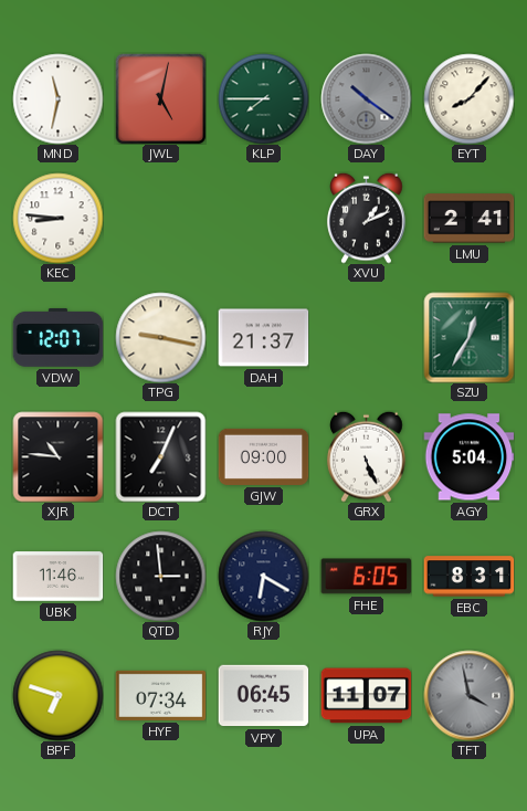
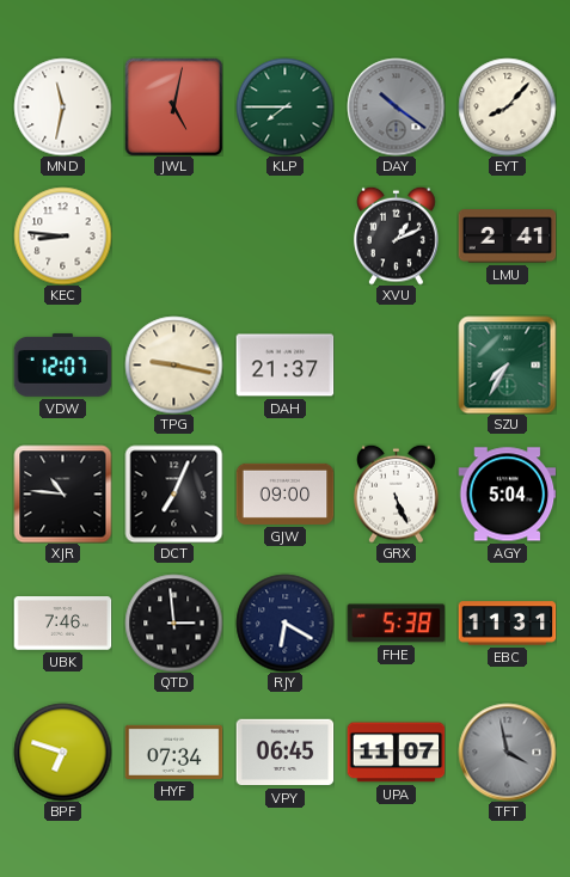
SZU: 12:35 -> 7:35
UBK: 11:46 -> 7:46
FHE: 6:05 -> 5:38
EBC: 8:31 -> 11:31
